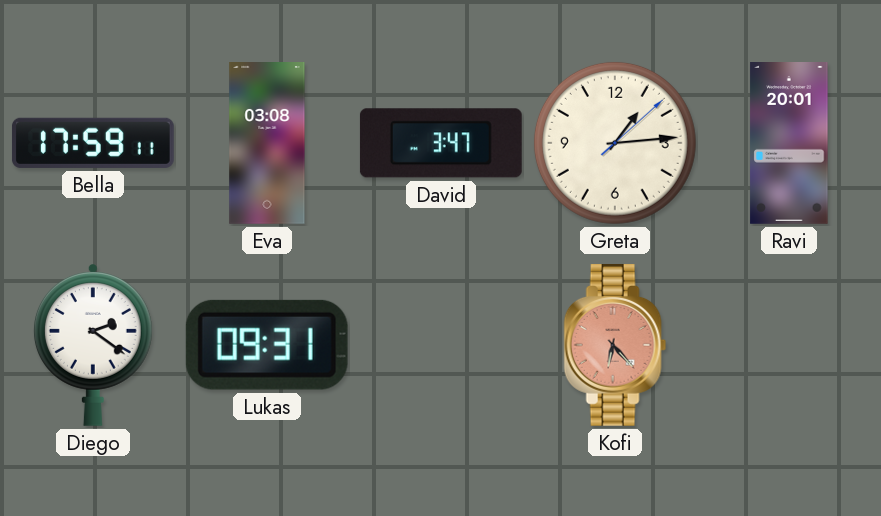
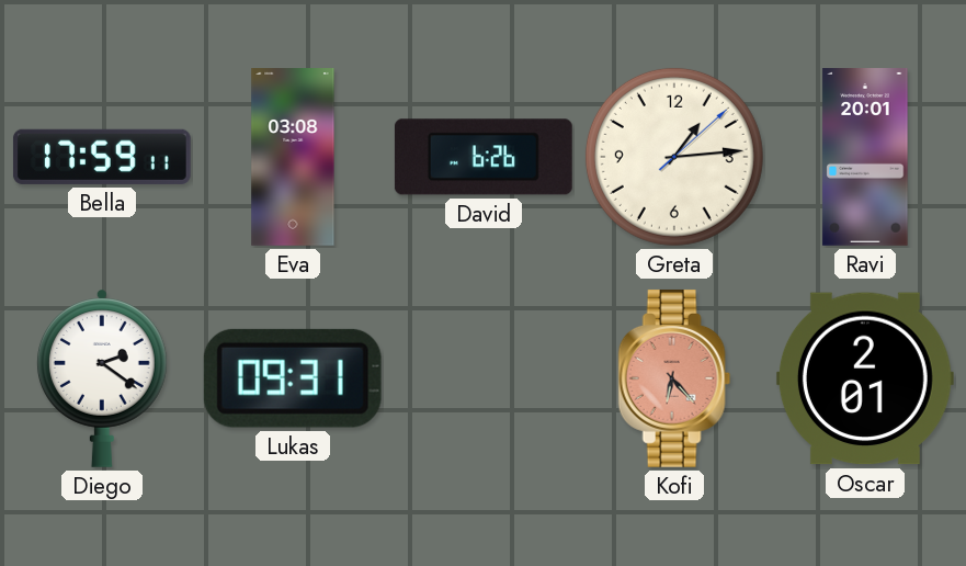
David: 3:47 -> 6:26
Oscar: none -> 2:01
